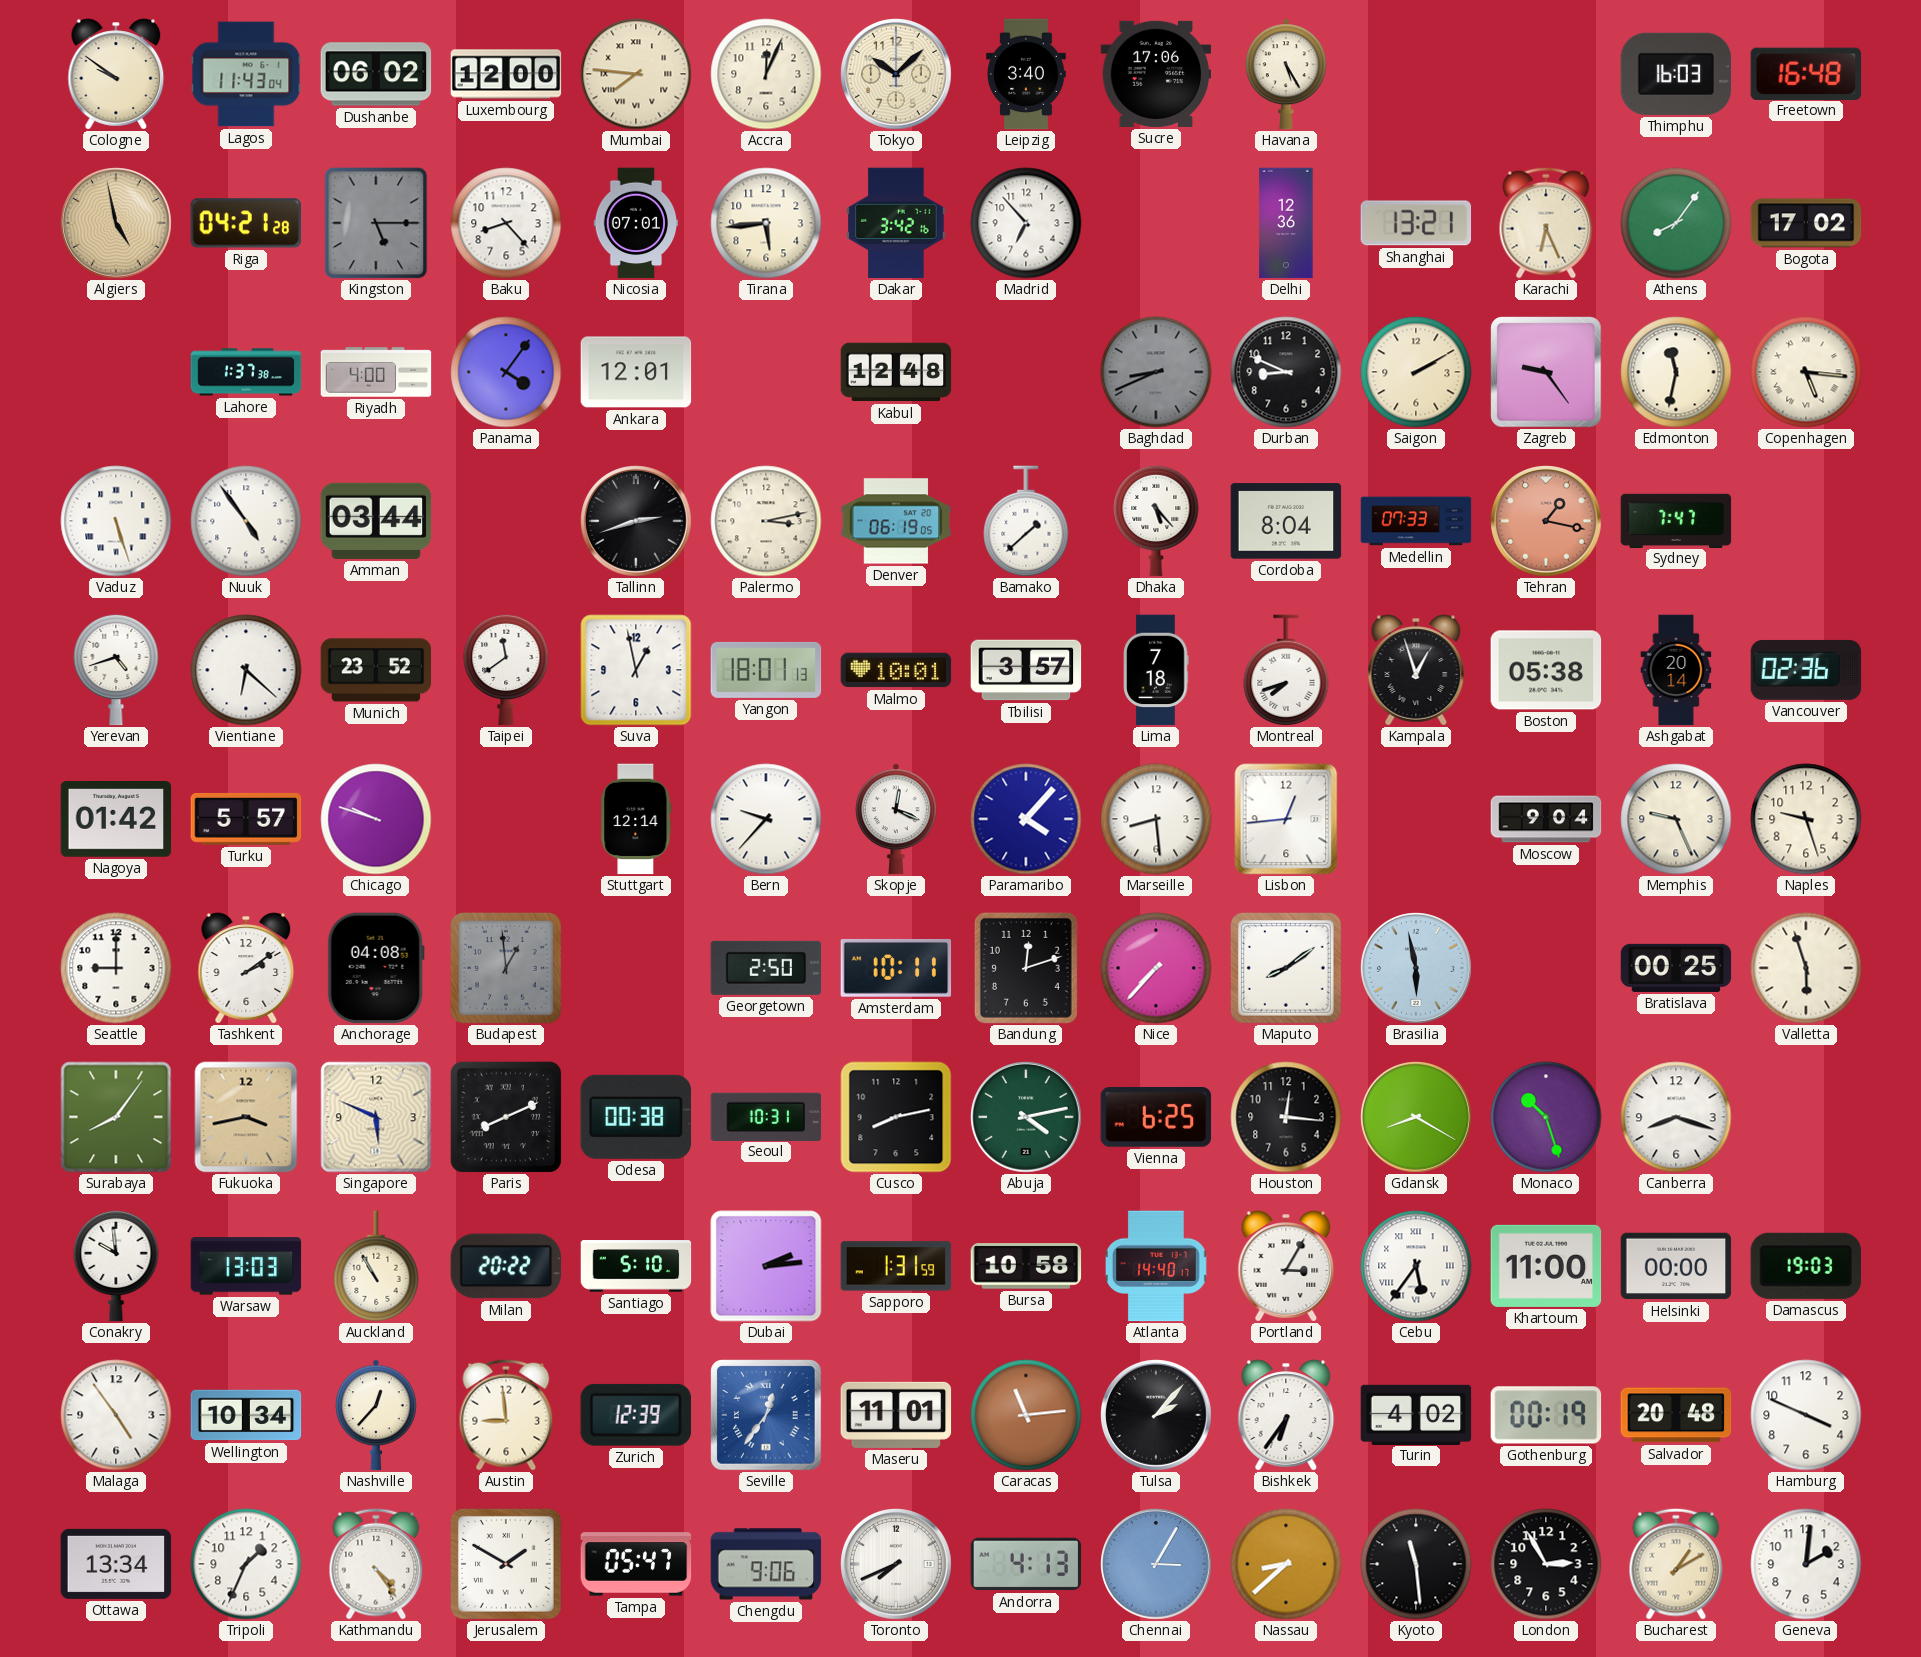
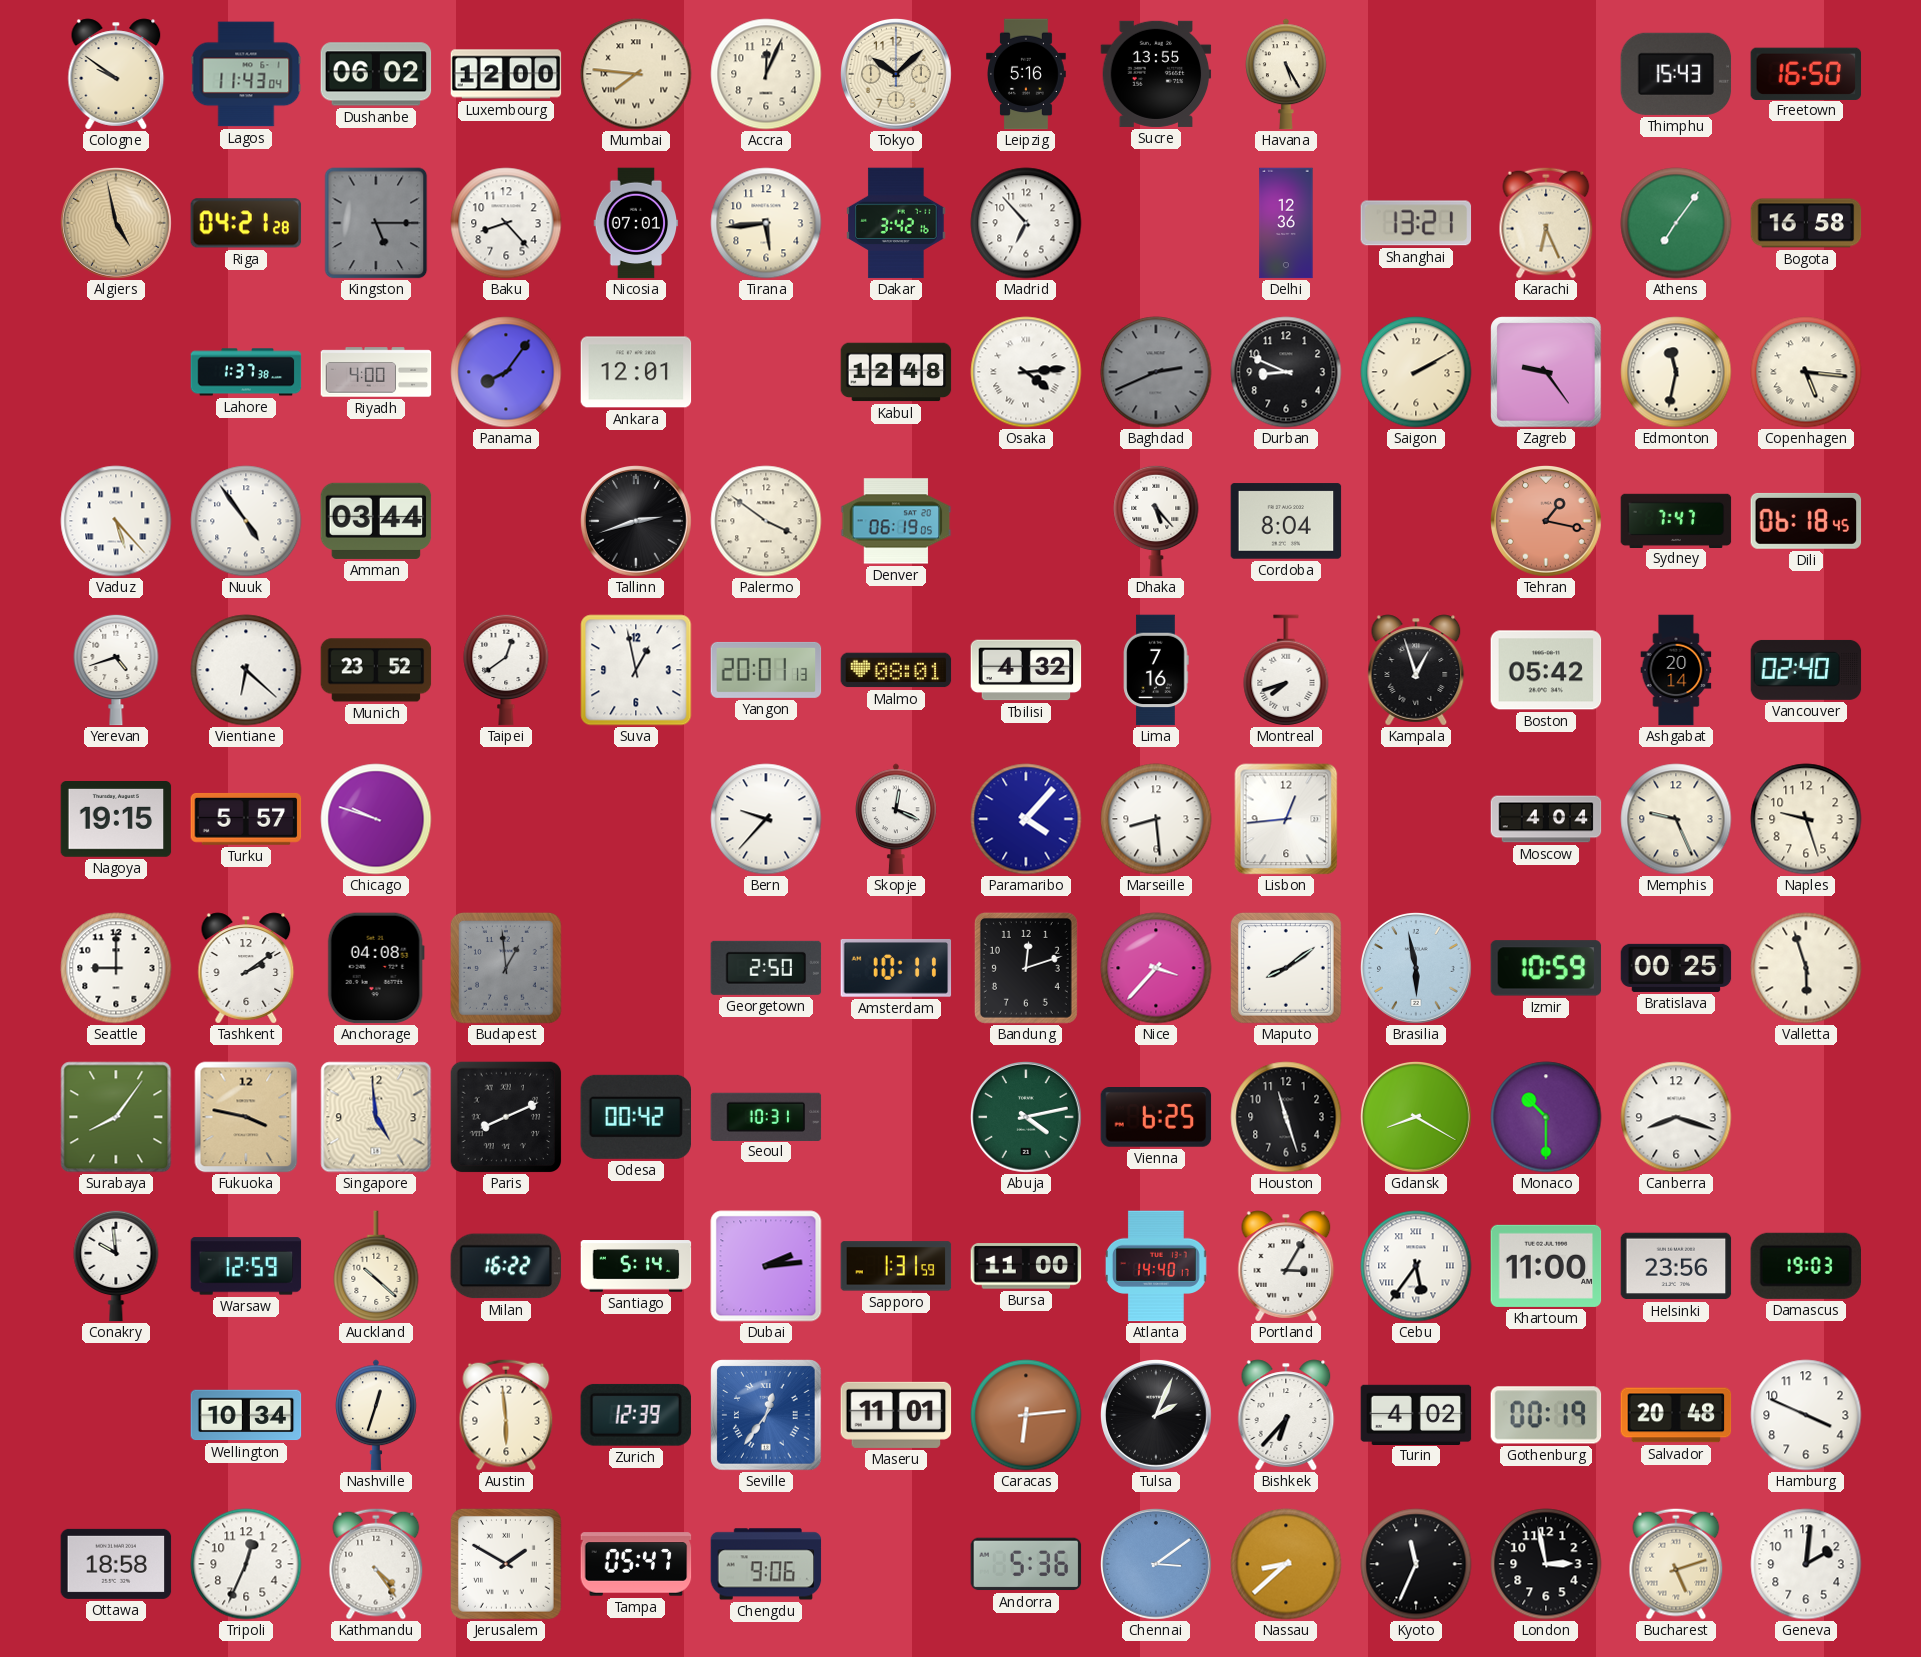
Leipzig: 3:40 -> 5:16
Sucre: 17:06 -> 13:55
Thimphu: 16:03 -> 15:43
Freetown: 16:48 -> 16:50
Athens: 8:06 -> 7:06
Bogota: 17:02 -> 16:58
Panama: 4:06 -> 8:06
Osaka: none -> 4:14
Baghdad: 8:41 -> 2:41
Vaduz: 5:27 -> 5:23
Palermo: 3:13 -> 3:51
Bamako: 1:38 -> none
Medellin: 07:33 -> none
Dili: none -> 06:18
Taipei: 11:39 -> 12:39
Yangon: 18:01 -> 20:01
Malmo: 10:01 -> 08:01
Tbilisi: 3:57 -> 4:32
Lima: 7:18 -> 7:16
Boston: 05:38 -> 05:42
Vancouver: 02:36 -> 02:40
Nagoya: 01:42 -> 19:15
Stuttgart: 12:14 -> none
Moscow: 9:04 -> 4:04
Nice: 7:37 -> 3:37
Izmir: none -> 10:59
Fukuoka: 3:43 -> 3:47
Singapore: 5:49 -> 4:59
Odesa: 00:38 -> 00:42
Cusco: 8:13 -> none
Houston: 12:16 -> 11:27
Monaco: 10:27 -> 10:30
Warsaw: 13:03 -> 12:59
Auckland: 10:55 -> 10:22
Milan: 20:22 -> 16:22
Santiago: 5:10 -> 5:14
Bursa: 10:58 -> 11:00
Helsinki: 00:00 -> 23:56
Malaga: 4:54 -> none
Nashville: 12:37 -> 12:33
Austin: 8:59 -> 5:59
Caracas: 11:14 -> 6:14
Tulsa: 2:07 -> 2:04
Bishkek: 6:36 -> 6:37
Ottawa: 13:34 -> 18:58
Tripoli: 1:34 -> 12:34
Toronto: 7:41 -> none
Andorra: 4:13 -> 5:36
Chennai: 3:05 -> 3:09
Kyoto: 11:29 -> 11:34
London: 2:55 -> 2:58
Bucharest: 1:10 -> 5:12
